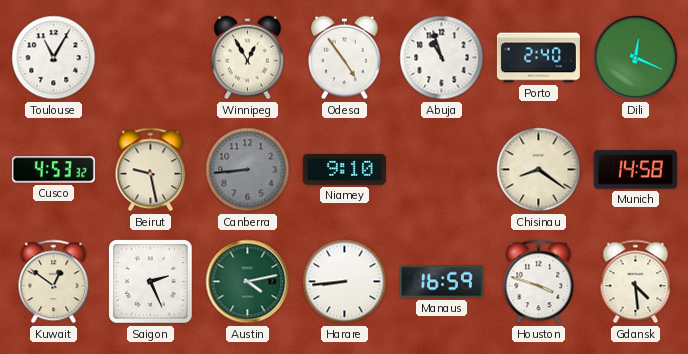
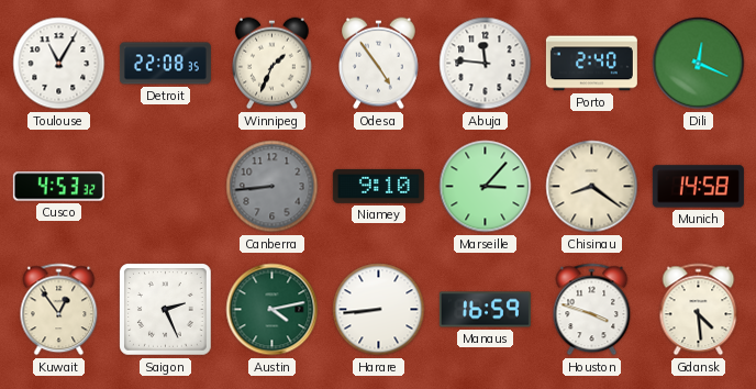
Detroit: none -> 22:08
Winnipeg: 12:55 -> 1:34
Abuja: 10:57 -> 11:46
Beirut: 9:28 -> none
Marseille: none -> 3:07
Kuwait: 12:51 -> 12:54
